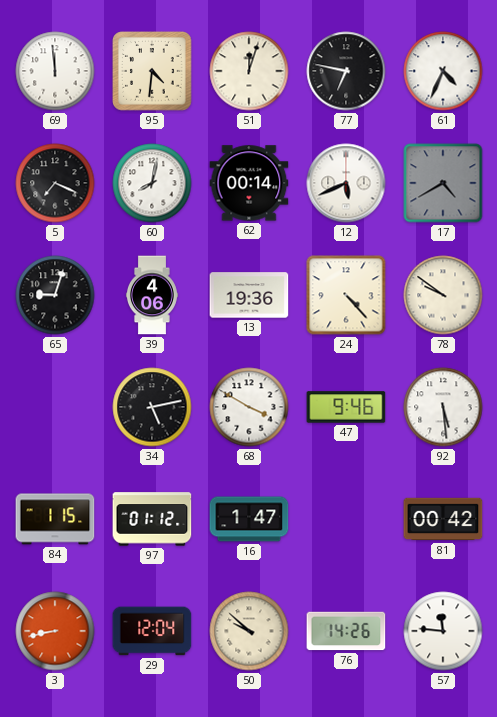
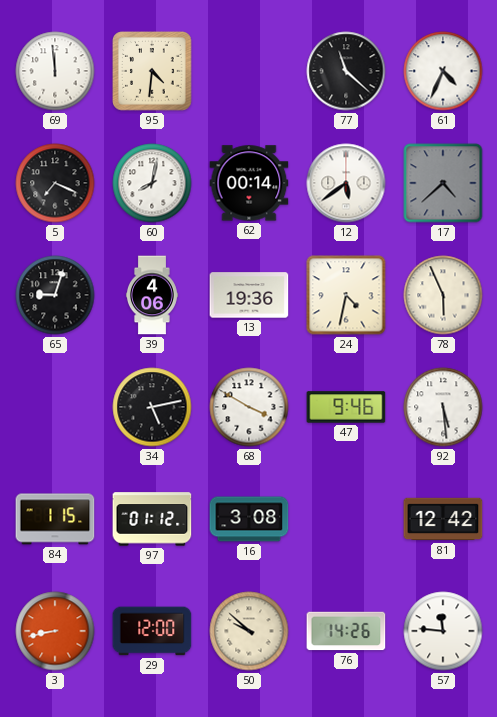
51: 12:03 -> none
77: 6:47 -> 11:22
12: 5:41 -> 5:39
17: 4:40 -> 4:38
24: 4:23 -> 4:32
78: 9:51 -> 5:56
16: 1:47 -> 3:08
81: 00:42 -> 12:42
29: 12:04 -> 12:00
